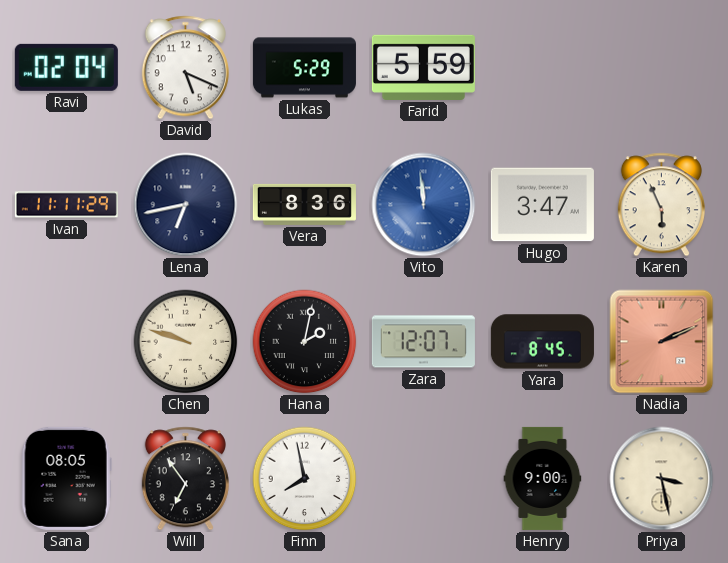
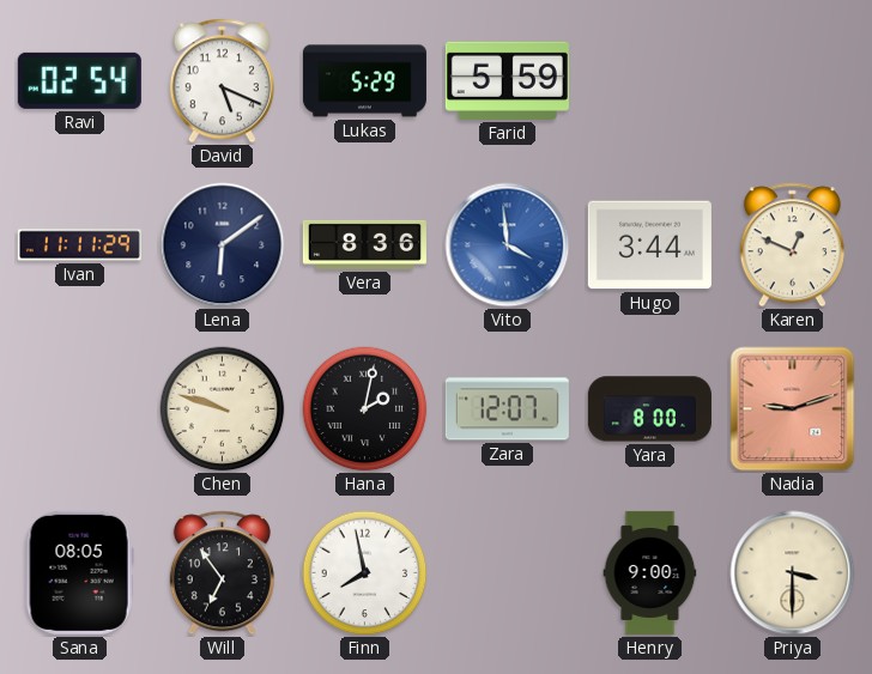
Ravi: 02:04 -> 02:54
Lena: 6:43 -> 6:09
Vito: 11:59 -> 3:59
Hugo: 3:47 -> 3:44
Karen: 5:56 -> 12:49
Yara: 8:45 -> 8:00
Nadia: 2:11 -> 9:12
Priya: 3:28 -> 3:30
